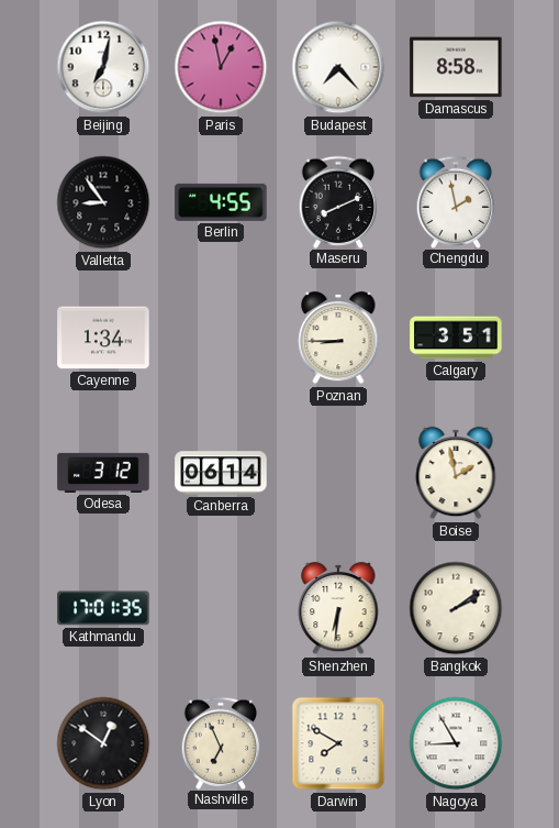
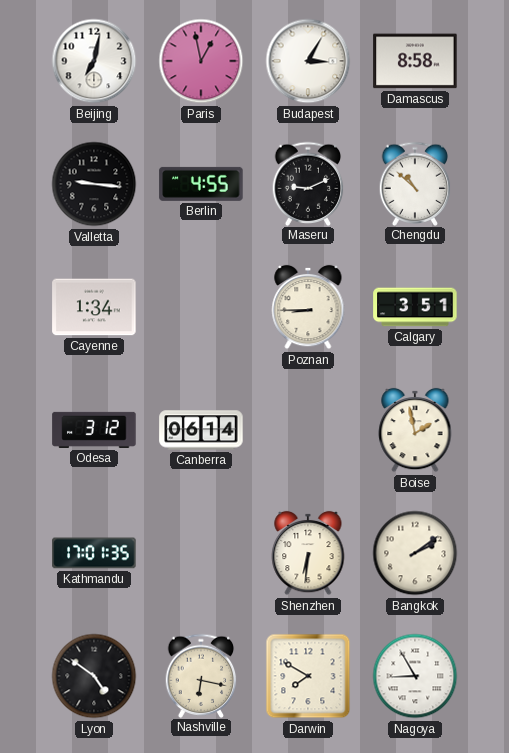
Budapest: 7:23 -> 3:05
Valletta: 8:54 -> 9:16
Maseru: 8:11 -> 9:11
Chengdu: 1:58 -> 10:52
Lyon: 12:51 -> 4:51
Nashville: 6:56 -> 6:17
